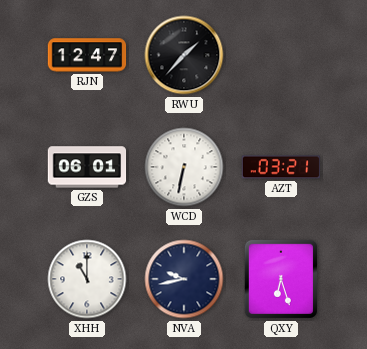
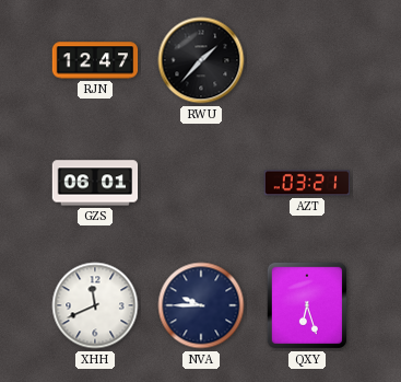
WCD: 6:32 -> none
XHH: 11:00 -> 11:41
NVA: 9:43 -> 9:45
